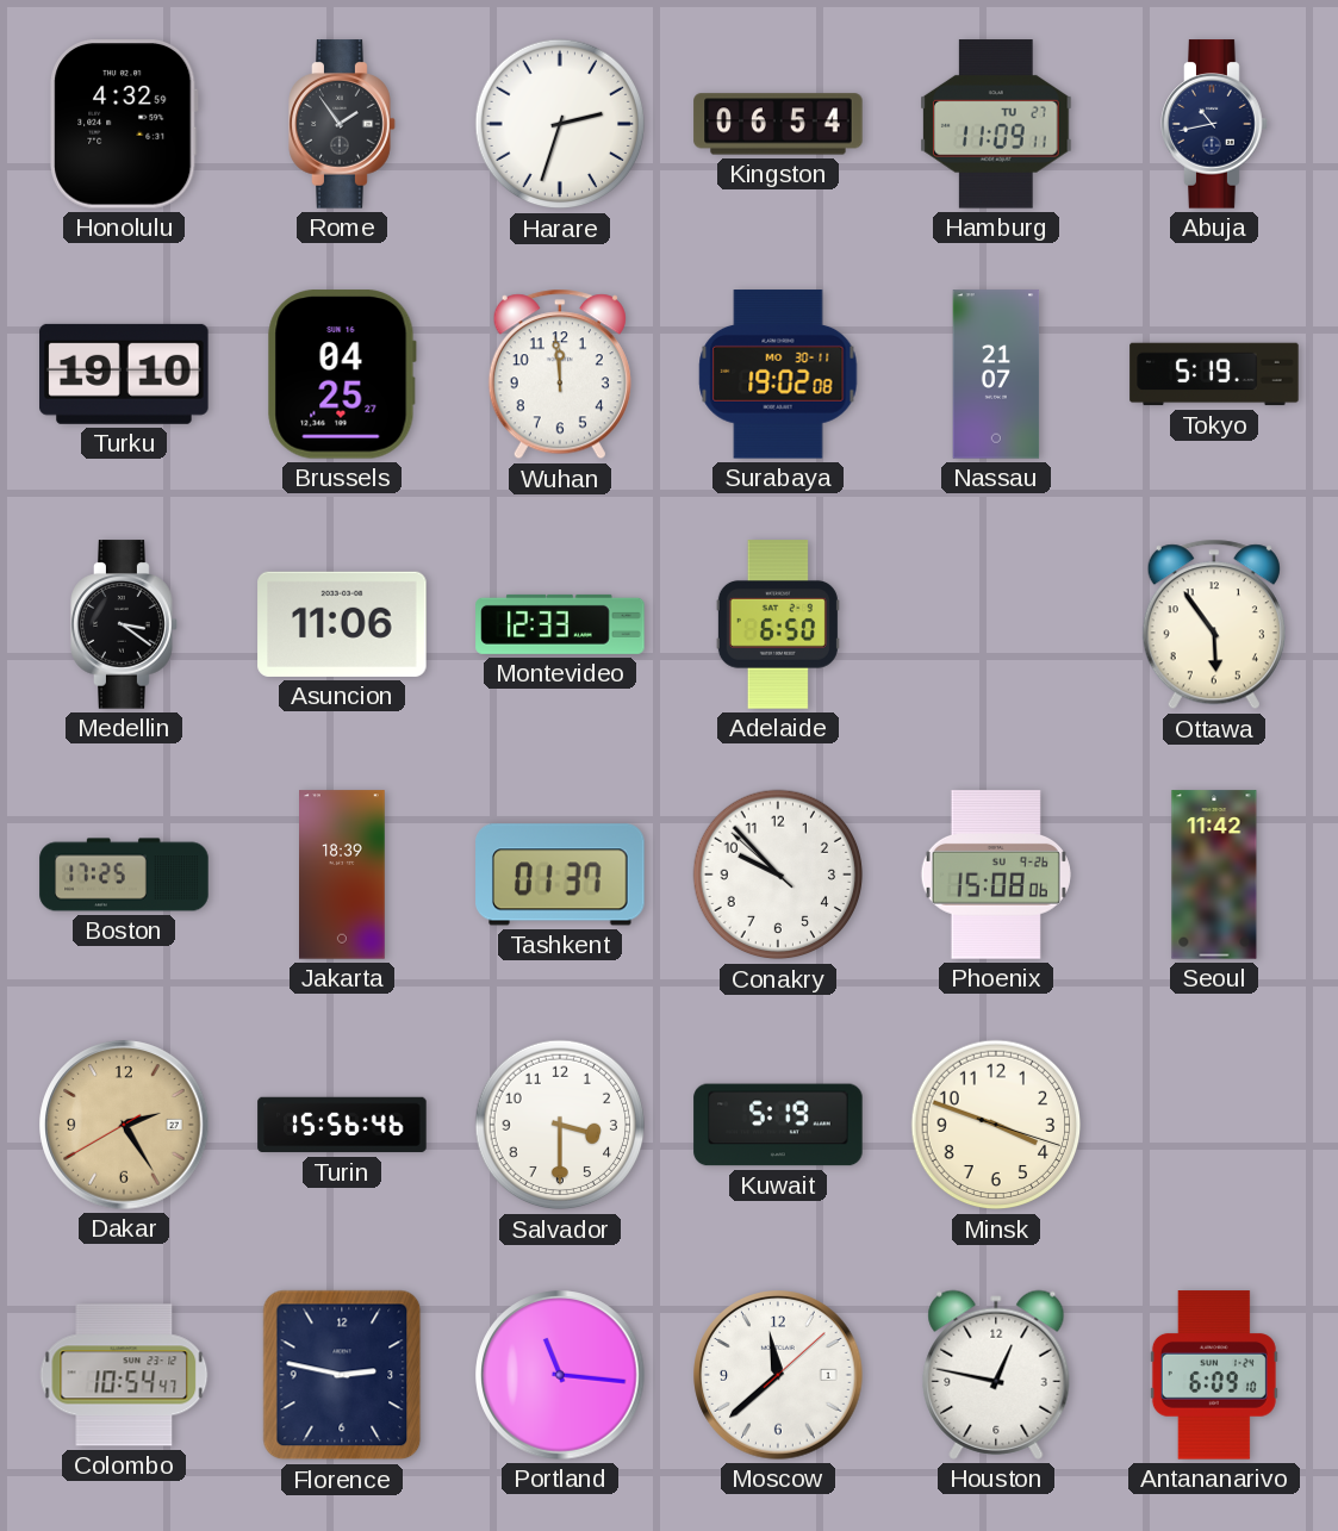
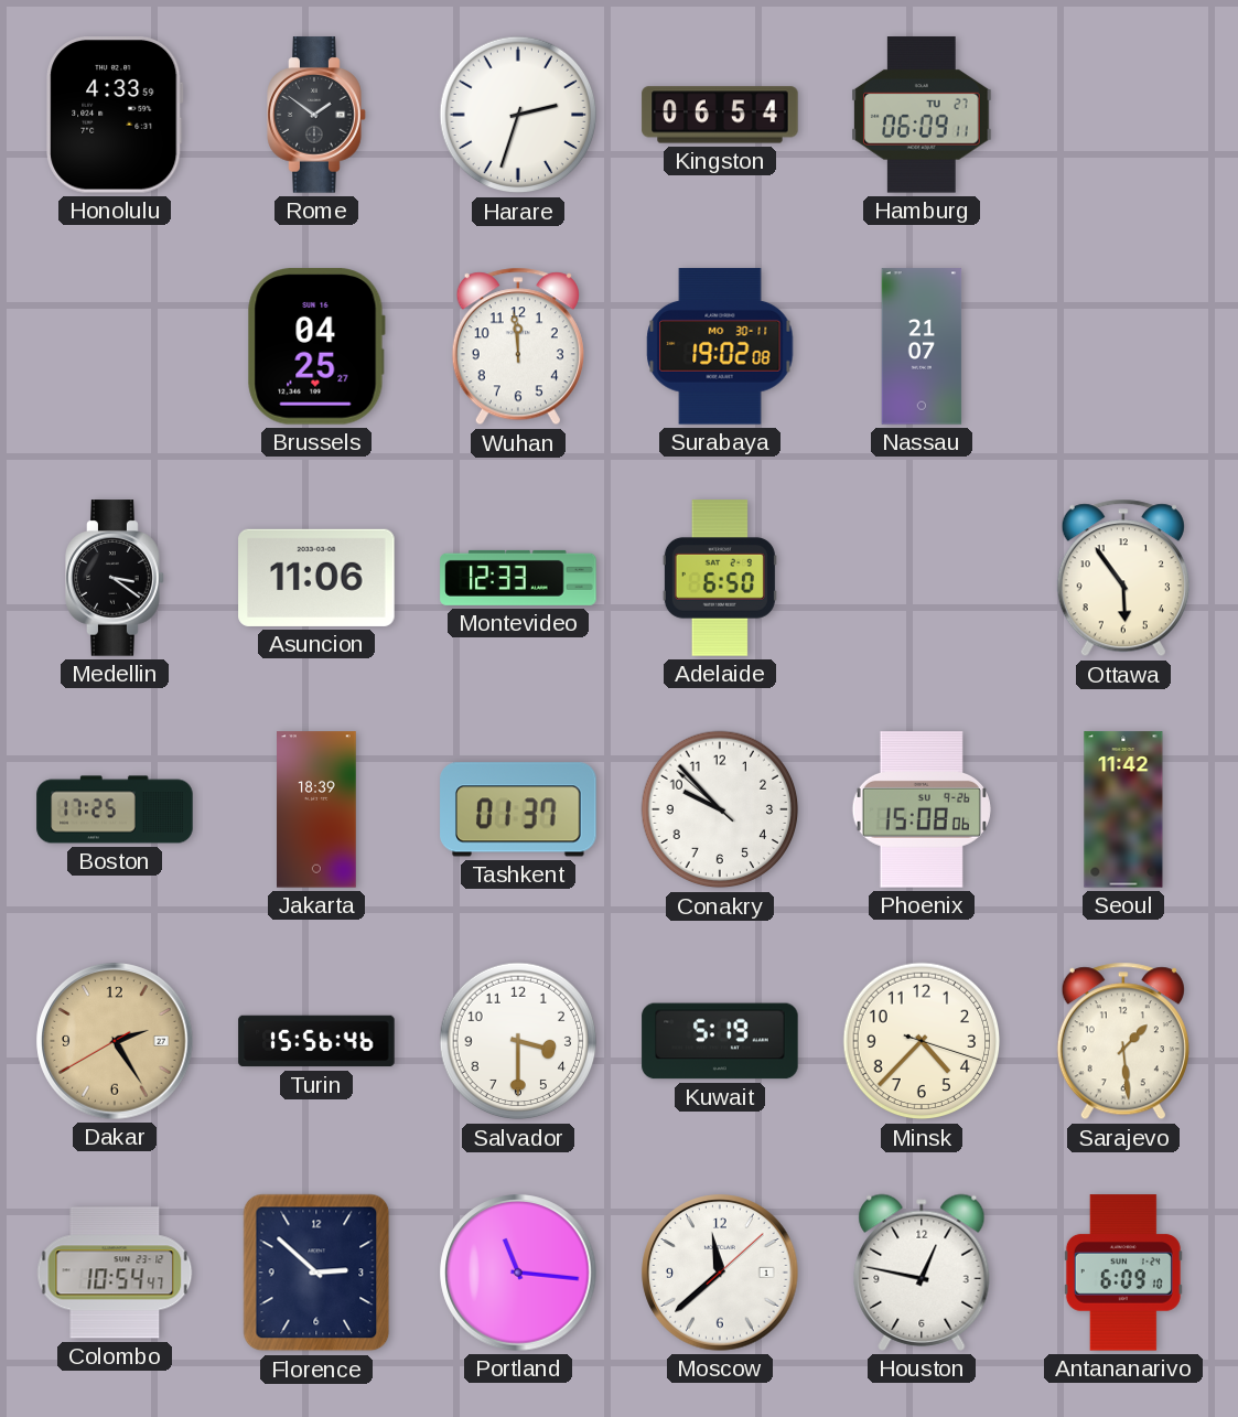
Honolulu: 4:32 -> 4:33
Rome: 1:54 -> 1:51
Hamburg: 11:09 -> 06:09
Abuja: 10:43 -> none
Turku: 19:10 -> none
Tokyo: 5:19 -> none
Minsk: 3:48 -> 4:37
Sarajevo: none -> 1:29
Florence: 2:47 -> 2:52
